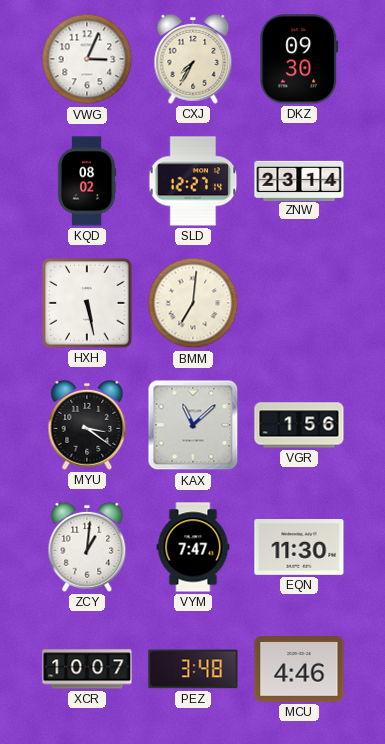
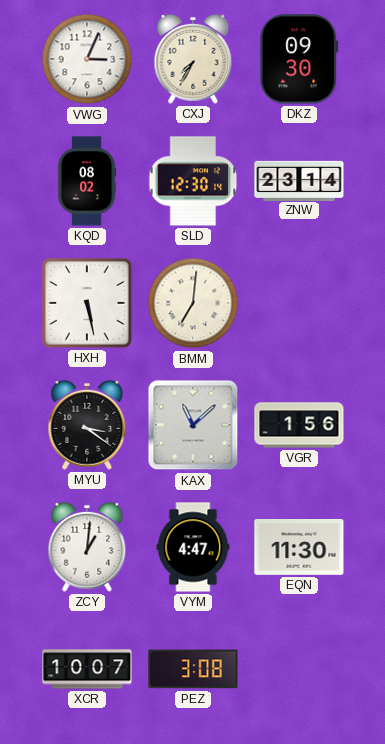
SLD: 12:27 -> 12:30
VYM: 7:47 -> 4:47
PEZ: 3:48 -> 3:08
MCU: 4:46 -> none
